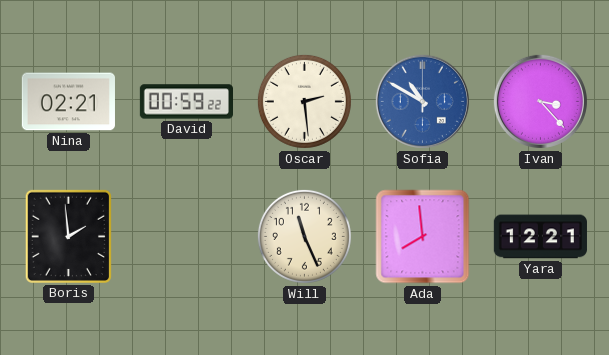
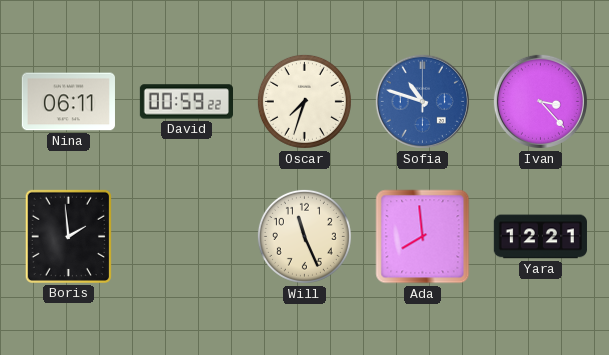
Nina: 02:21 -> 06:11
Oscar: 2:29 -> 7:33
Sofia: 10:50 -> 10:48
